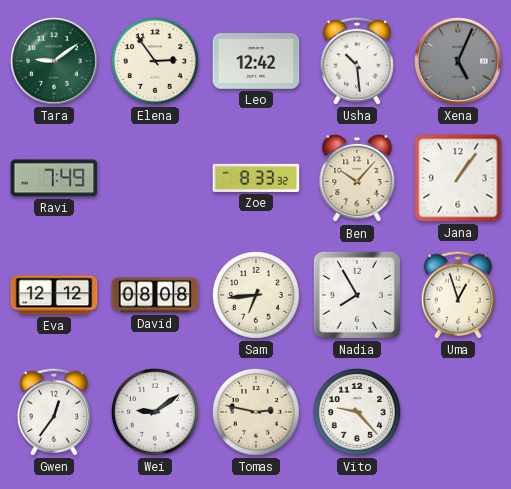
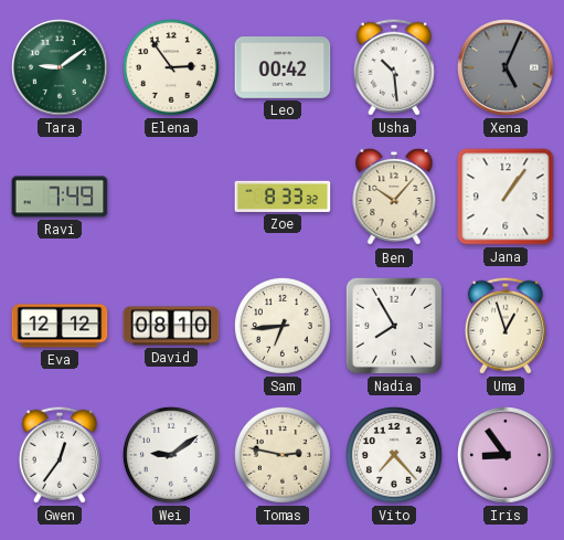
Leo: 12:42 -> 00:42
David: 08:08 -> 08:10
Vito: 9:23 -> 7:23
Iris: none -> 8:54
